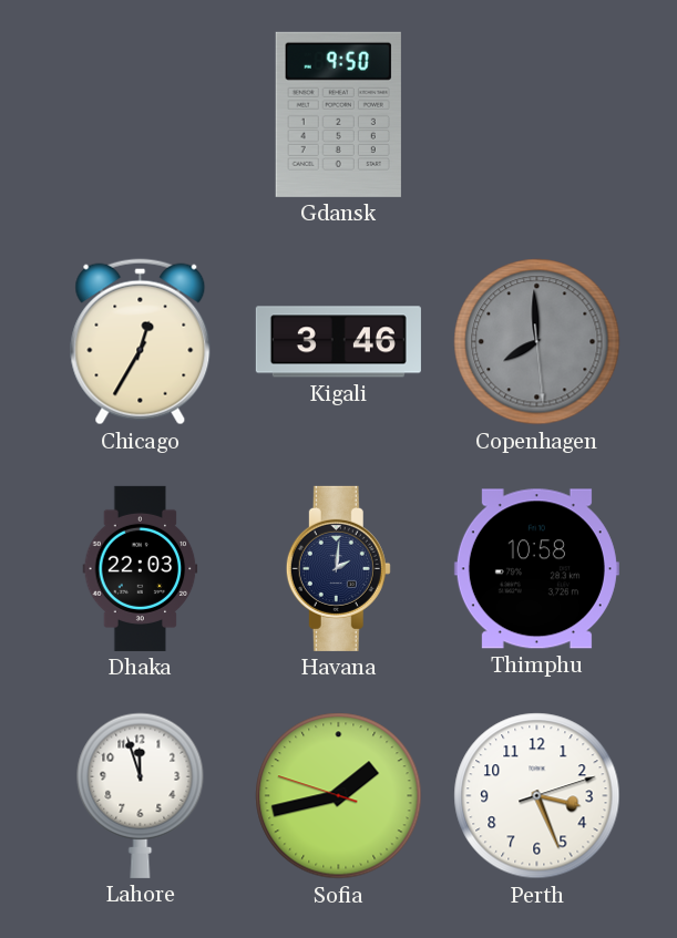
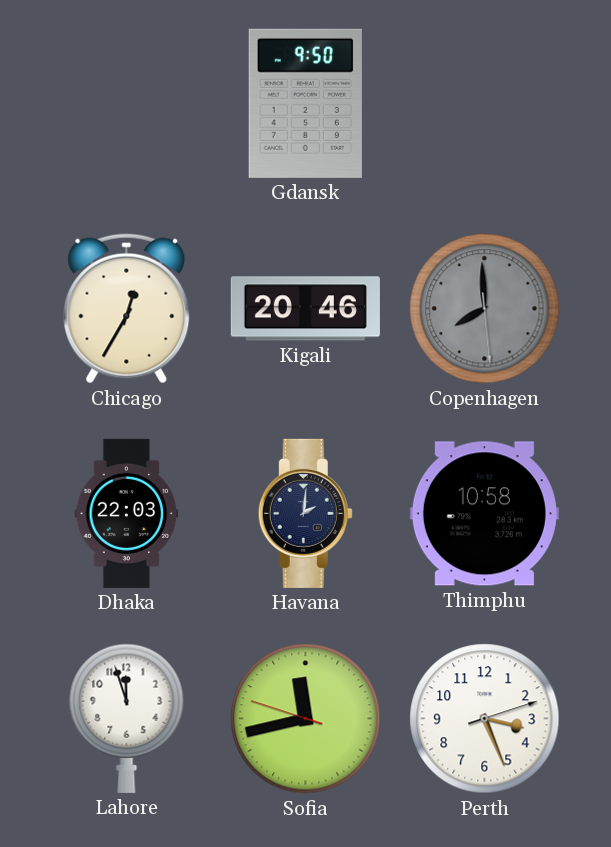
Kigali: 3:46 -> 20:46
Sofia: 1:42 -> 11:42
